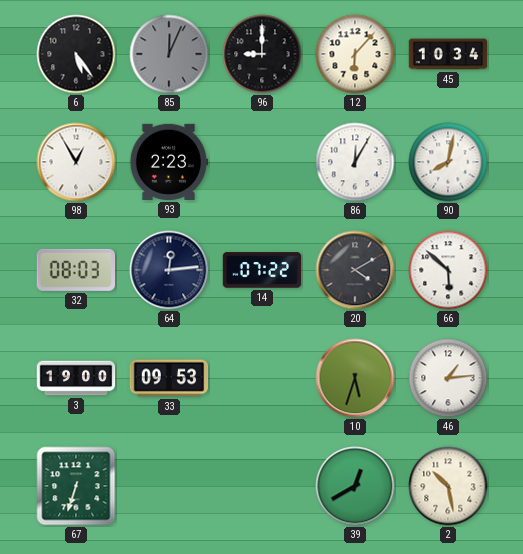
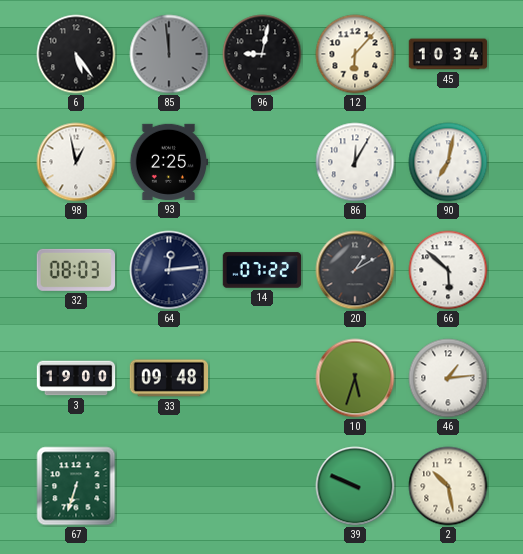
85: 12:04 -> 11:59
96: 9:00 -> 9:02
98: 12:55 -> 12:58
93: 2:23 -> 2:25
90: 8:02 -> 7:02
20: 4:10 -> 1:10
33: 09:53 -> 09:48
39: 12:40 -> 9:49
